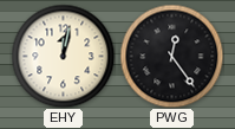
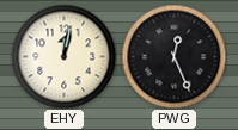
PWG: 12:24 -> 12:26
